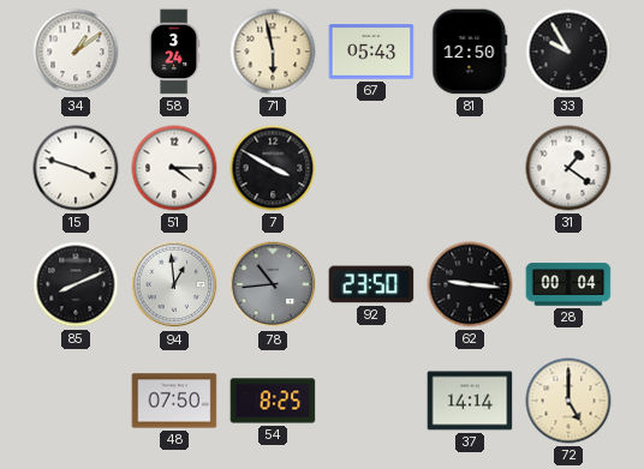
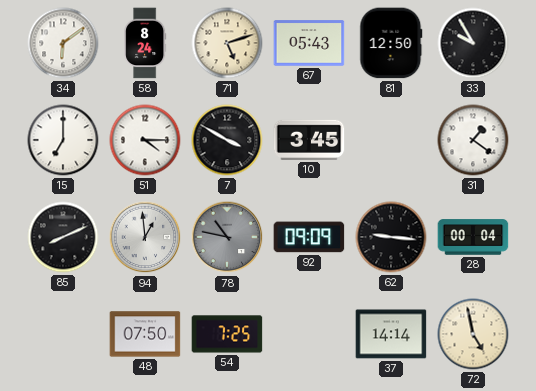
34: 1:09 -> 6:09
58: 3:24 -> 8:24
71: 5:58 -> 5:12
15: 3:48 -> 7:00
10: none -> 3:45
78: 10:44 -> 10:47
92: 23:50 -> 09:09
54: 8:25 -> 7:25
72: 5:00 -> 4:58
